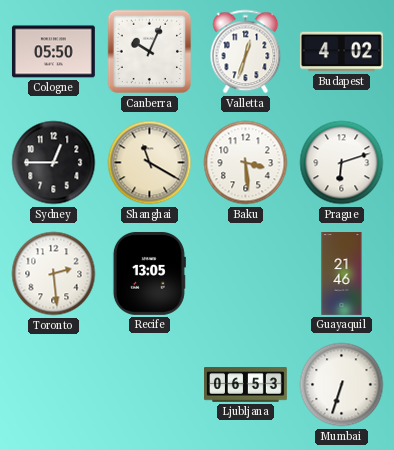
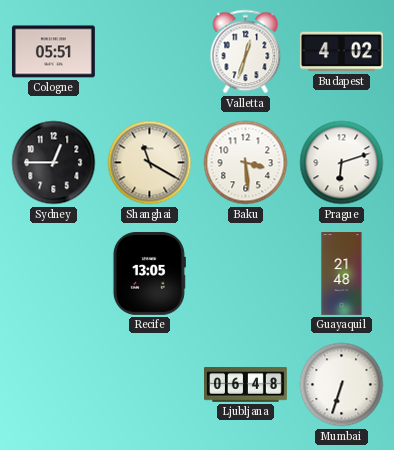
Cologne: 05:50 -> 05:51
Canberra: 10:04 -> none
Toronto: 2:29 -> none
Guayaquil: 21:46 -> 21:48
Ljubljana: 06:53 -> 06:48
